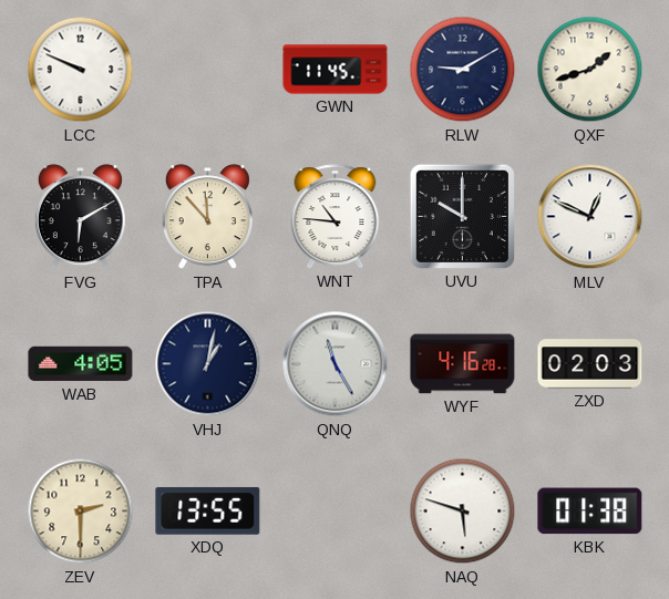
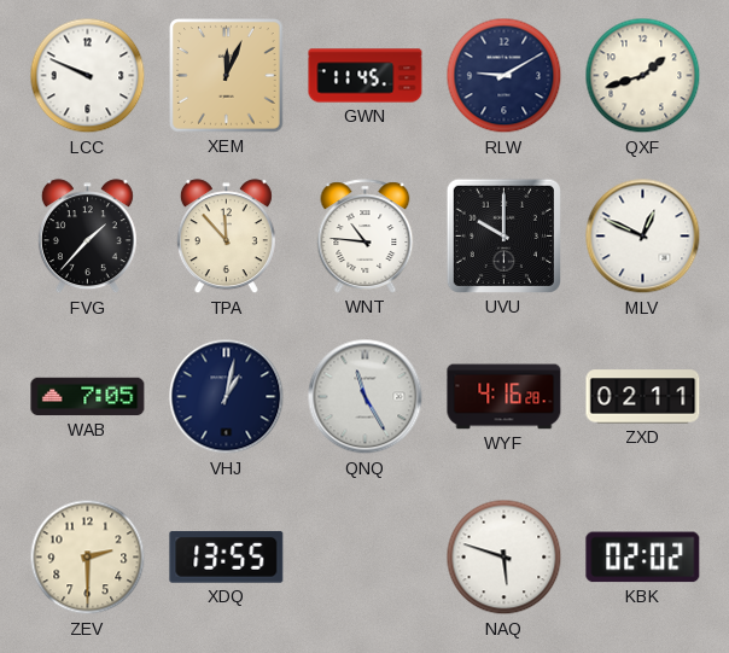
XEM: none -> 12:04
FVG: 6:10 -> 1:37
WAB: 4:05 -> 7:05
ZXD: 02:03 -> 02:11
KBK: 01:38 -> 02:02
